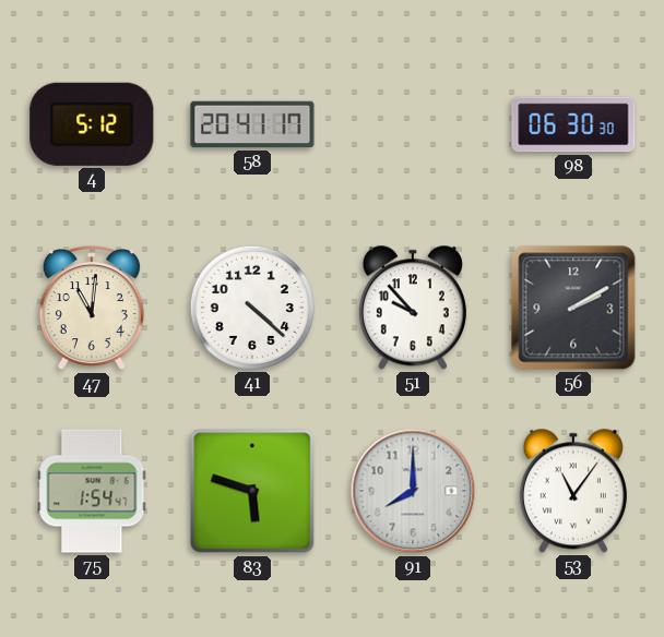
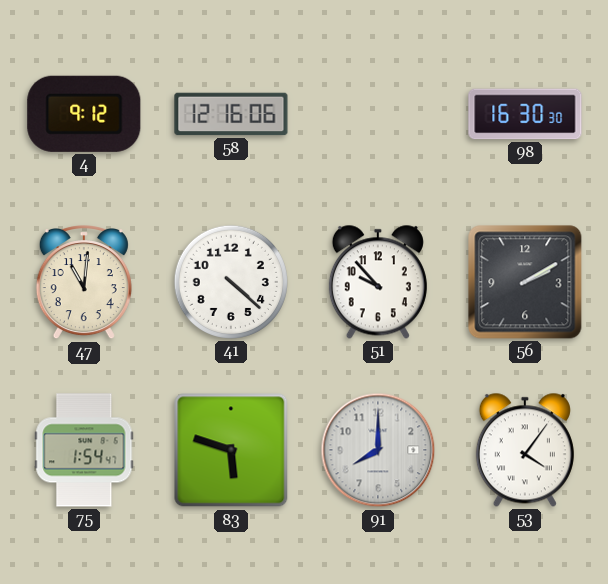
4: 5:12 -> 9:12
58: 20:41 -> 12:16
98: 06:30 -> 16:30
53: 11:06 -> 4:06
